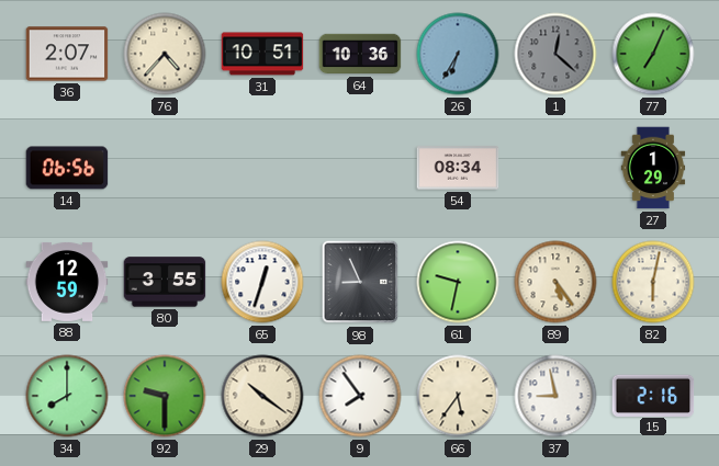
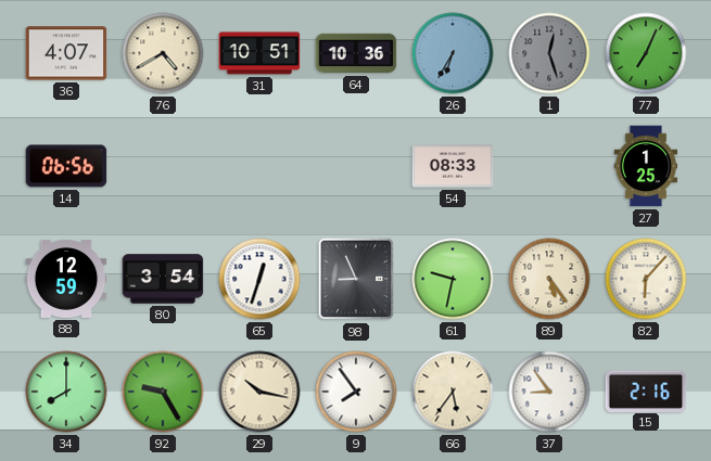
36: 2:07 -> 4:07
76: 4:37 -> 4:40
1: 12:22 -> 12:27
54: 08:34 -> 08:33
27: 1:29 -> 1:25
80: 3:55 -> 3:54
82: 6:02 -> 6:07
92: 9:30 -> 9:25
29: 10:21 -> 10:17
37: 8:58 -> 8:54
